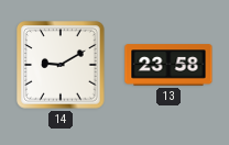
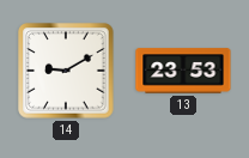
13: 23:58 -> 23:53
